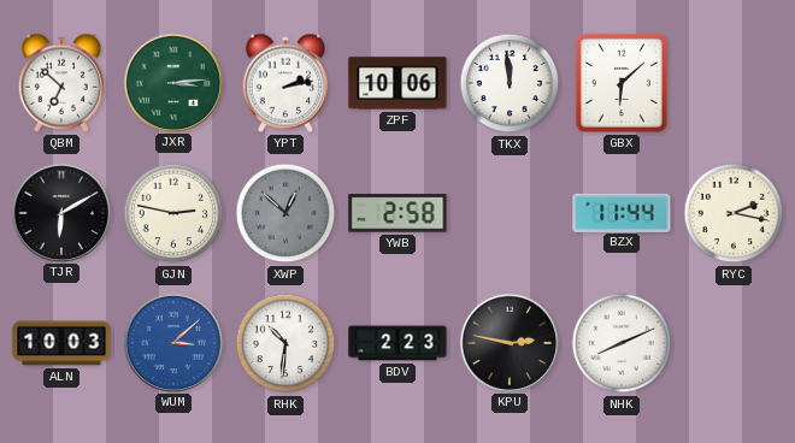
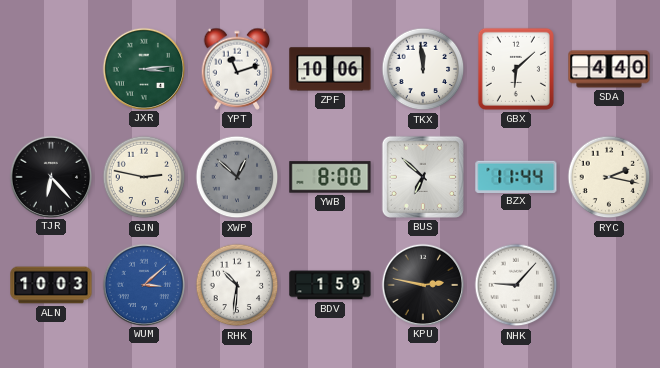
QBM: 6:52 -> none
YPT: 2:13 -> 11:12
SDA: none -> 4:40
TJR: 6:10 -> 6:23
YWB: 2:58 -> 8:00
BUS: none -> 6:52
BDV: 2:23 -> 1:59
NHK: 8:11 -> 9:07
